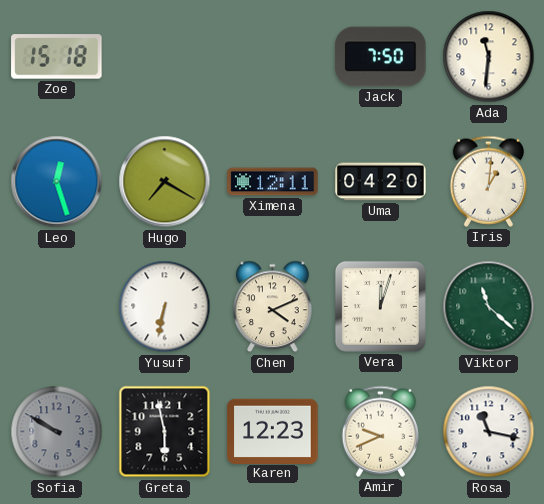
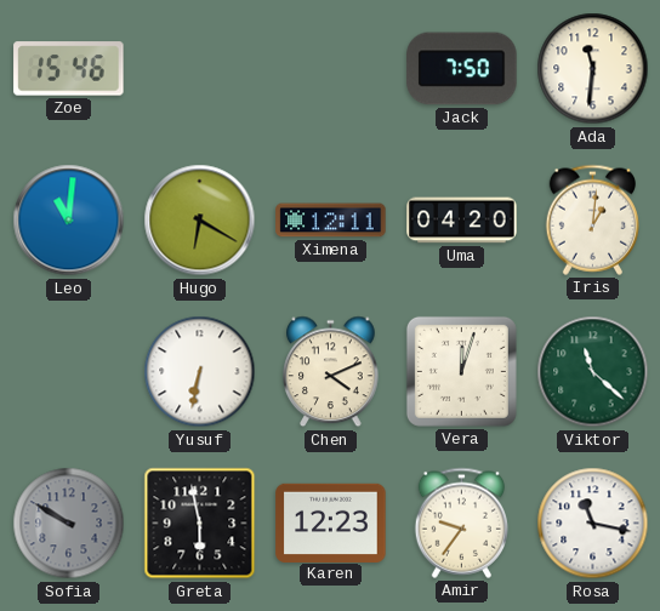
Zoe: 15:18 -> 15:46
Leo: 12:27 -> 11:01
Hugo: 7:20 -> 6:20
Amir: 9:41 -> 9:36
